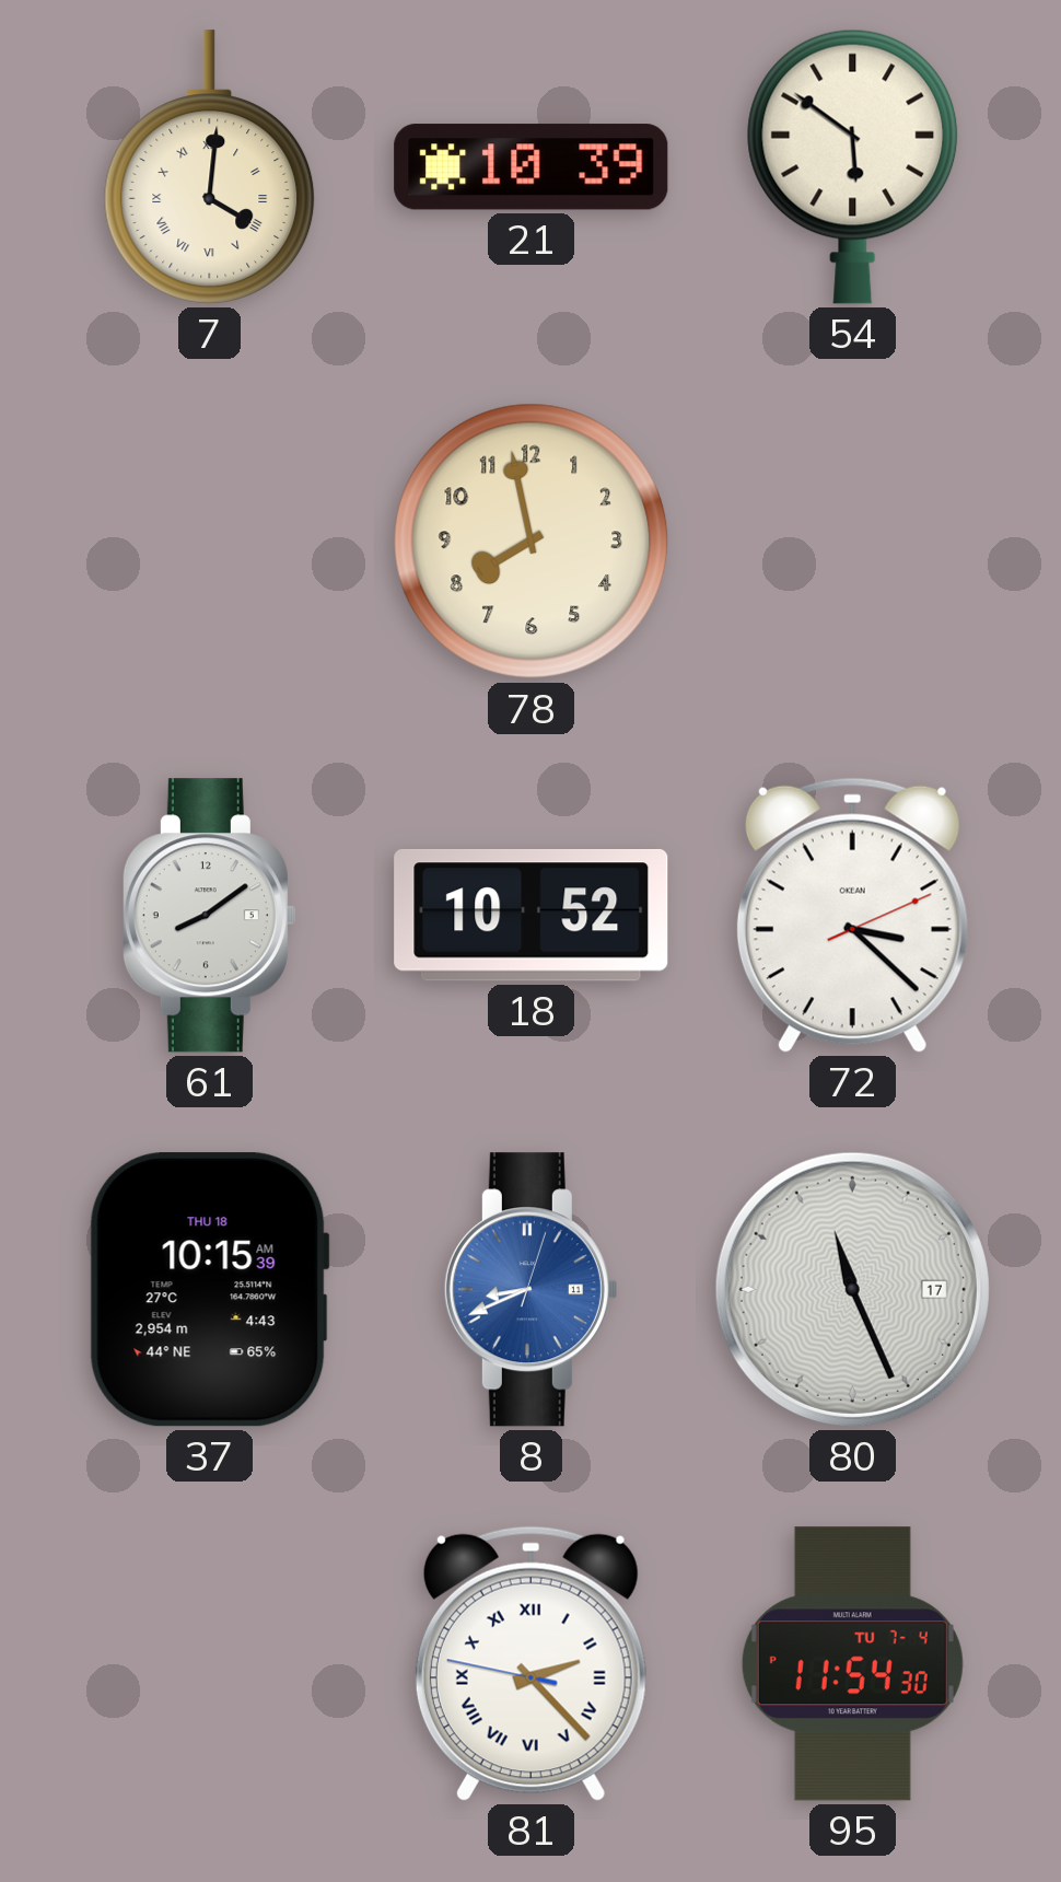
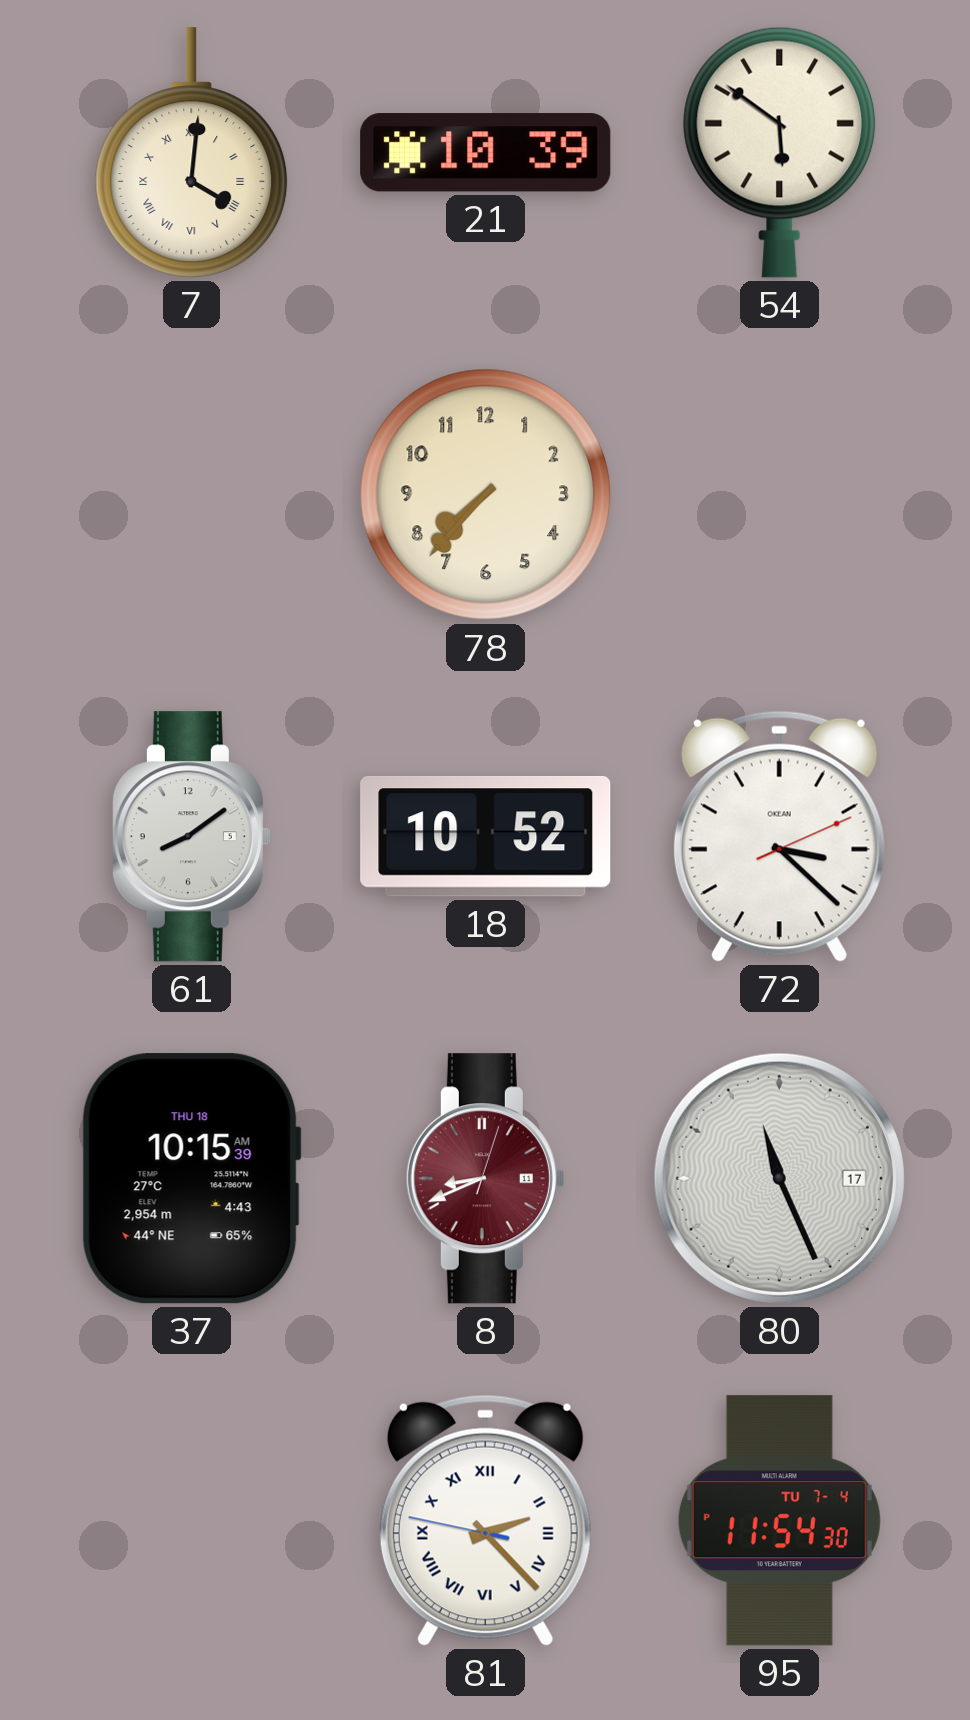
78: 7:58 -> 7:37
8 dial: blue -> burgundy
